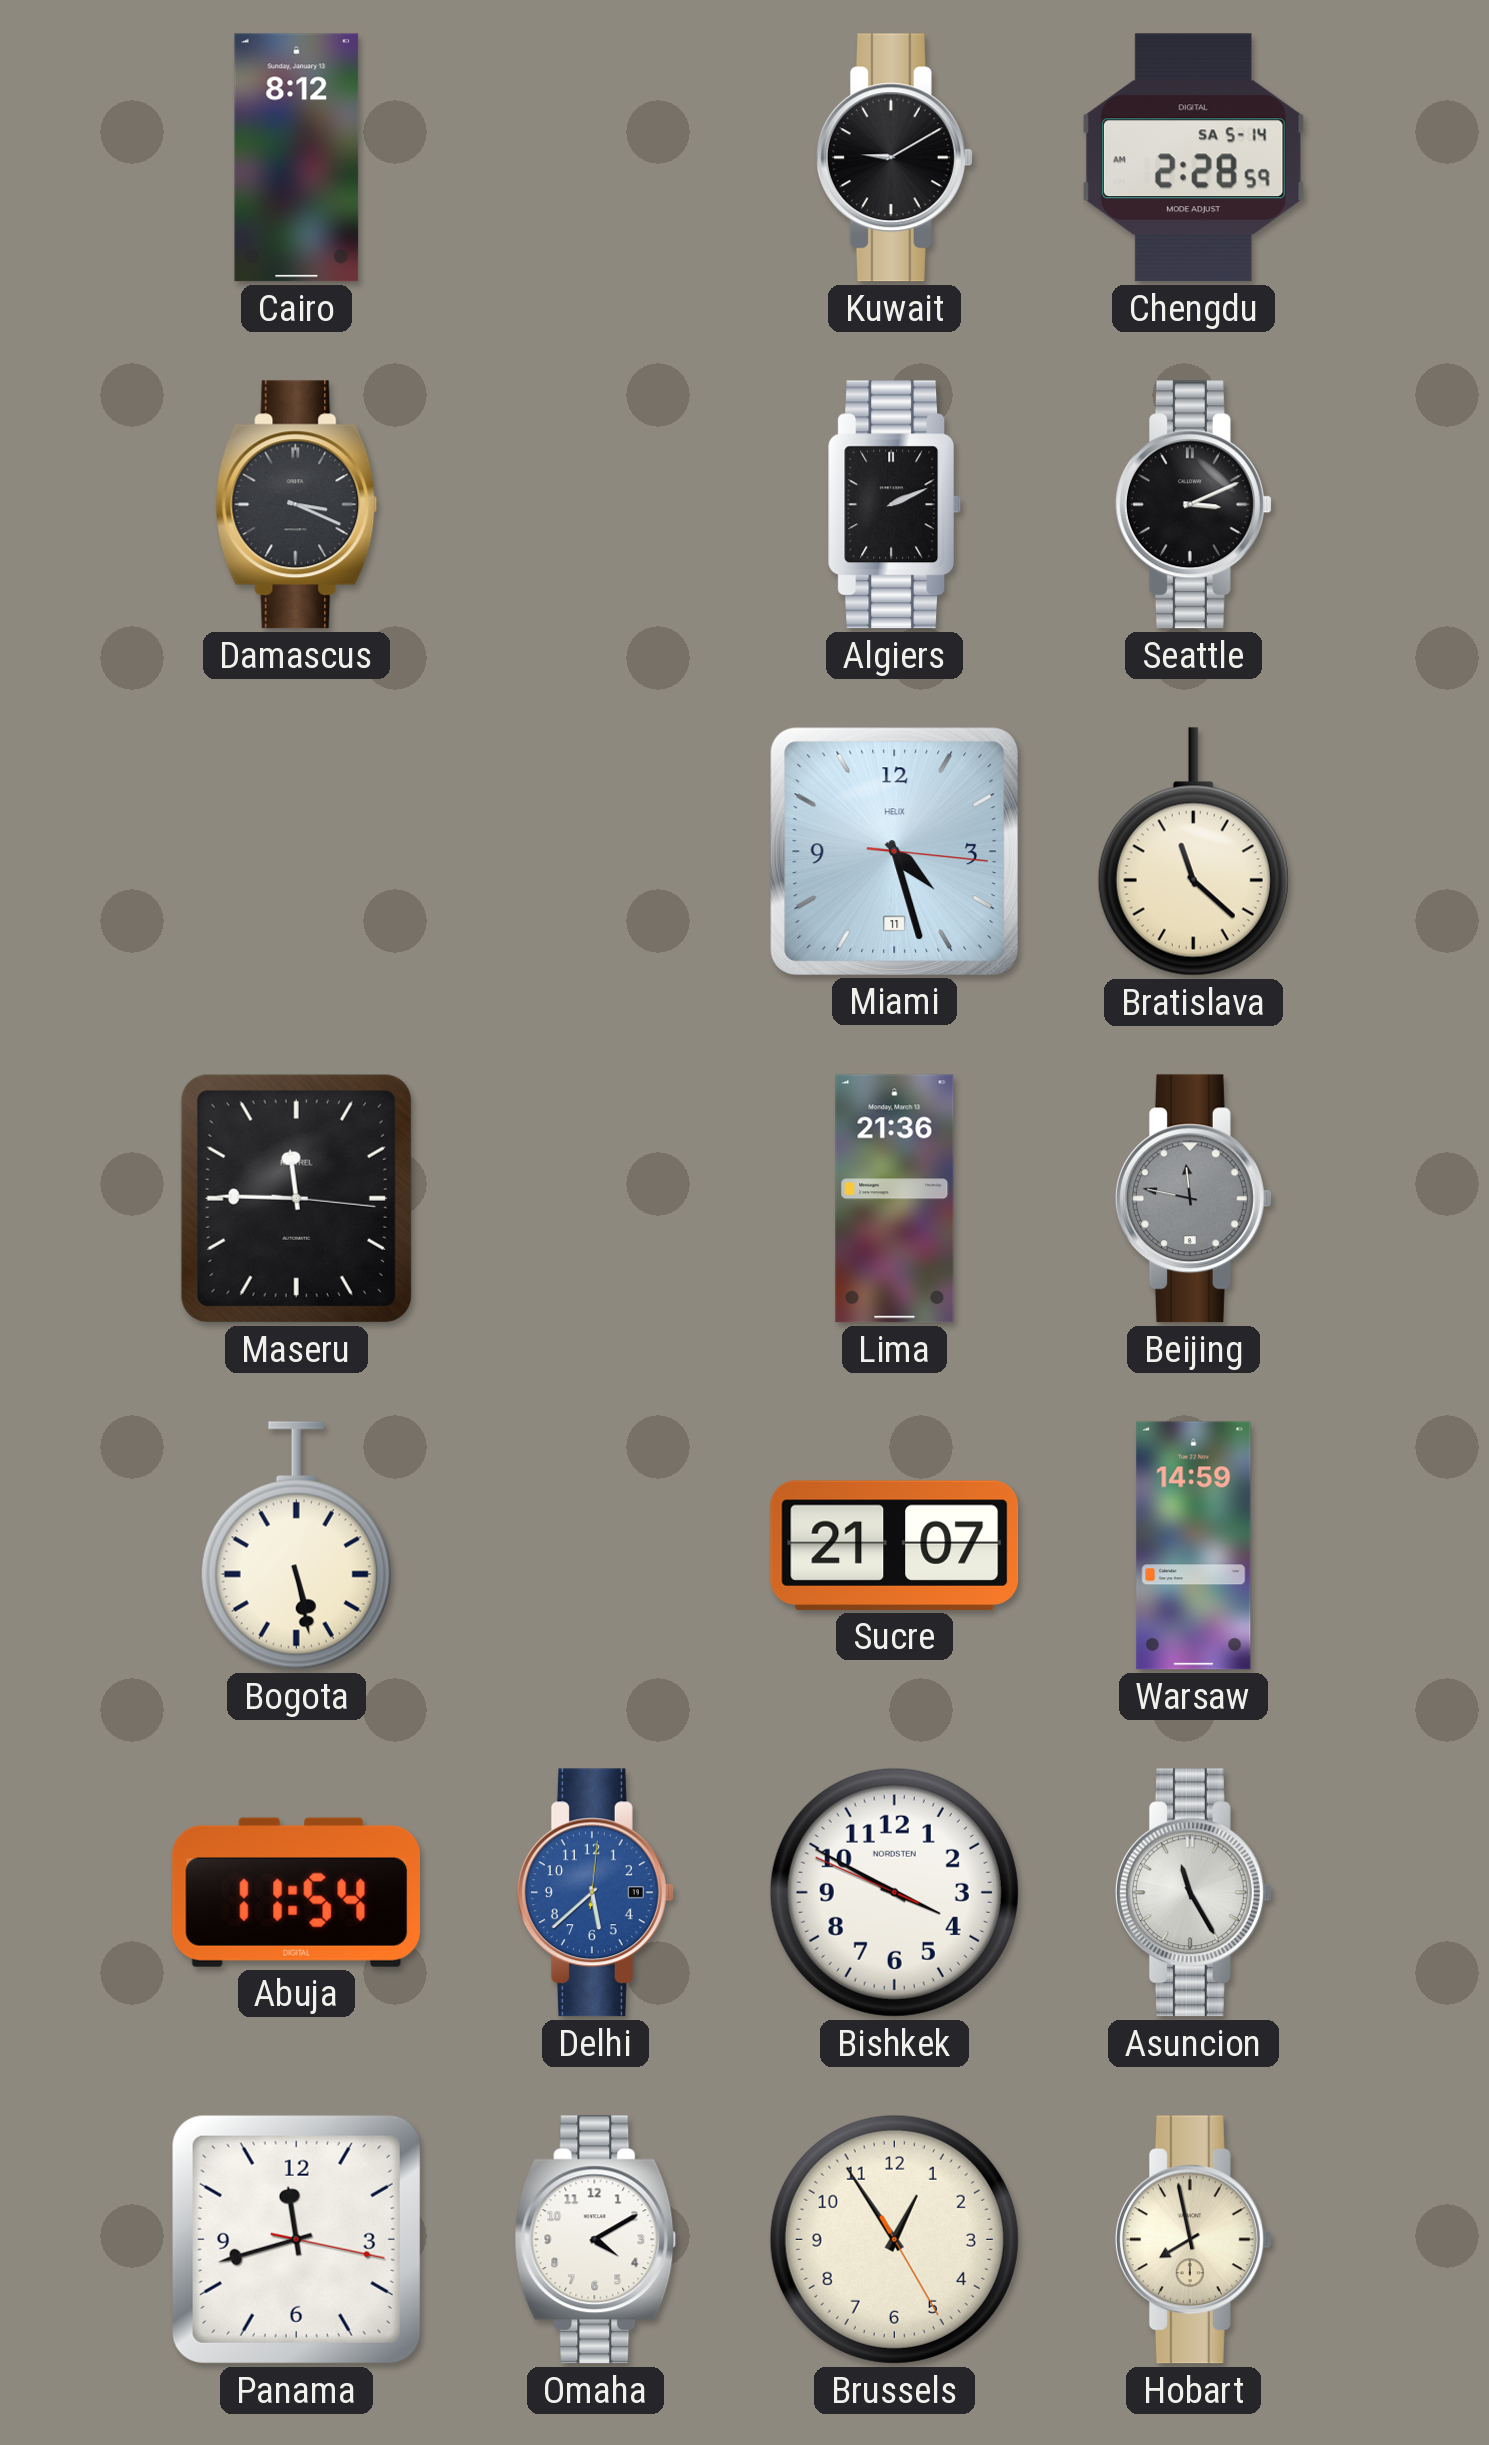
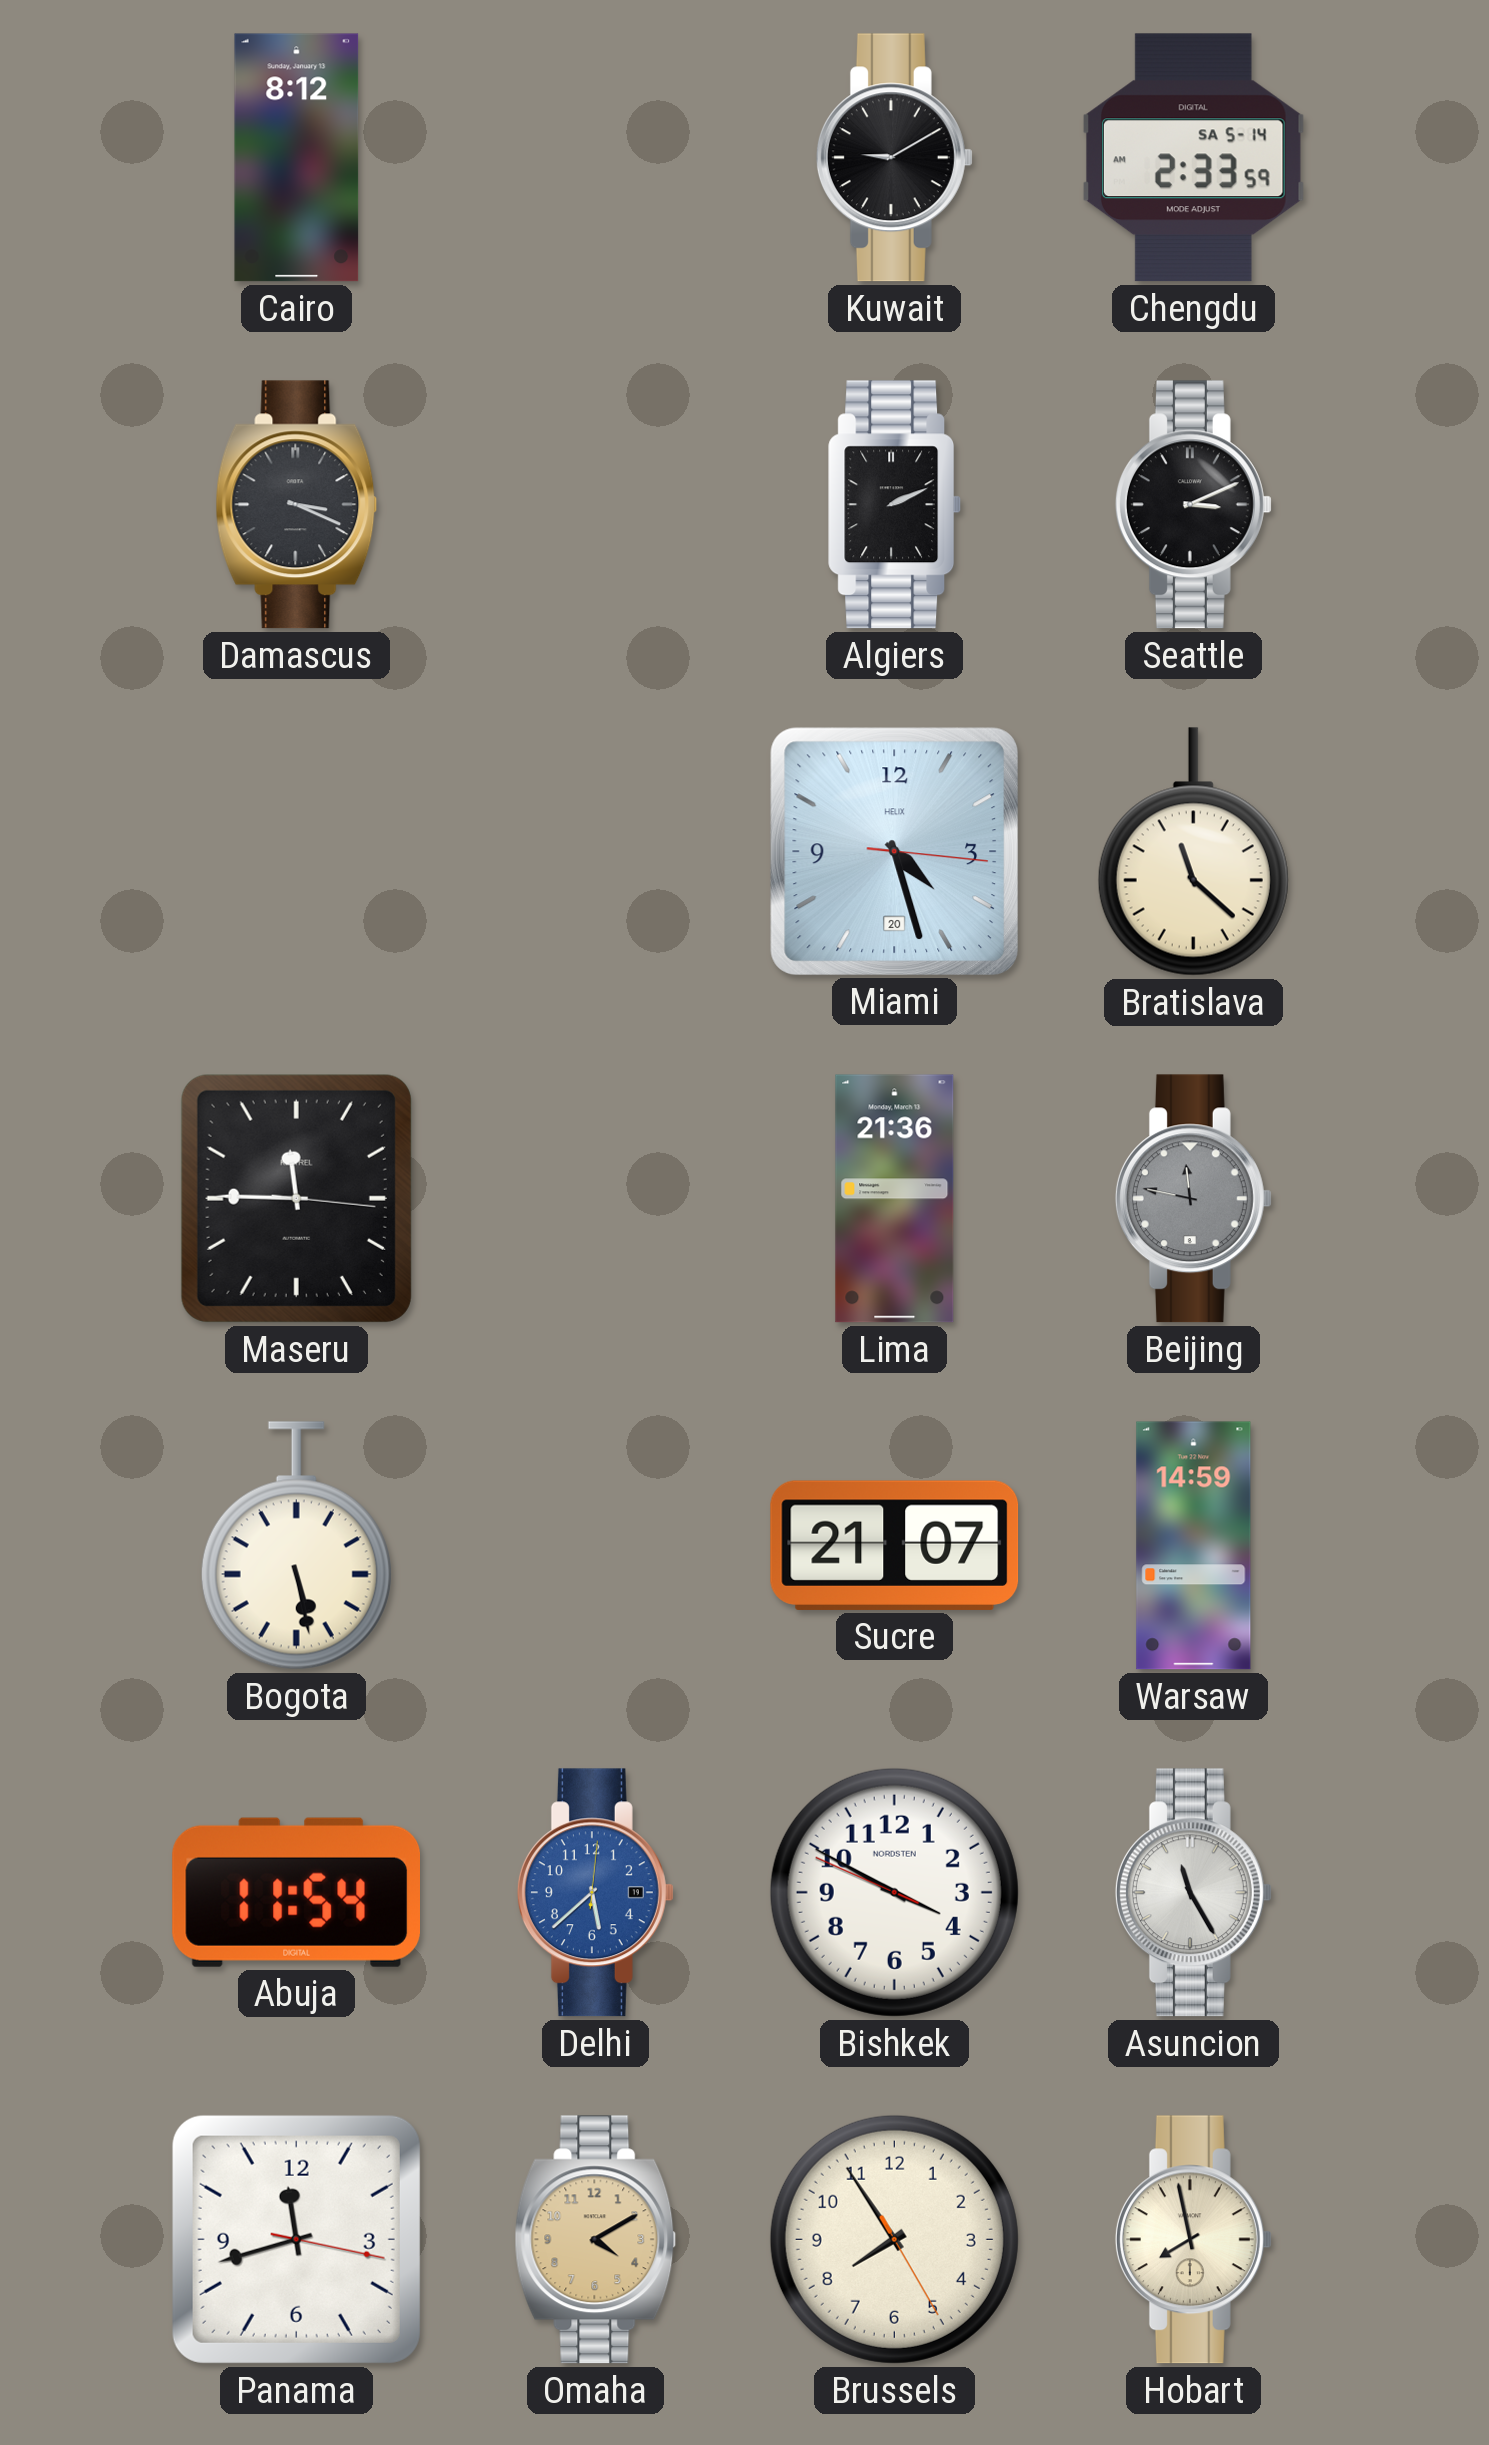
Chengdu: 2:28 -> 2:33
Miami date: 11 -> 20
Omaha dial: white -> champagne
Brussels: 12:54 -> 7:54
